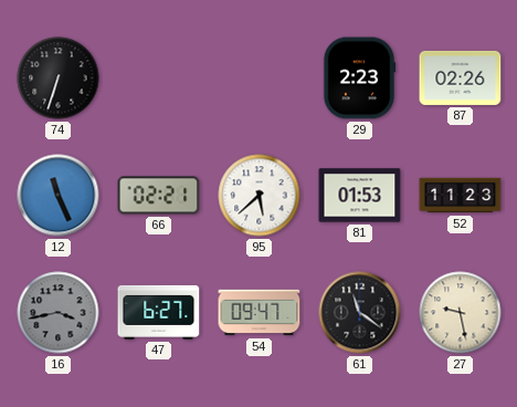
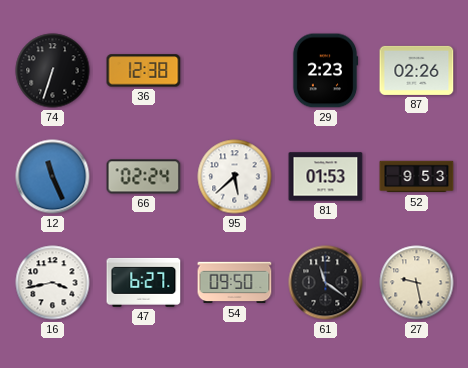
36: none -> 12:38
66: 02:21 -> 02:24
52: 11:23 -> 9:53
16 dial: grey -> white
54: 09:47 -> 09:50
